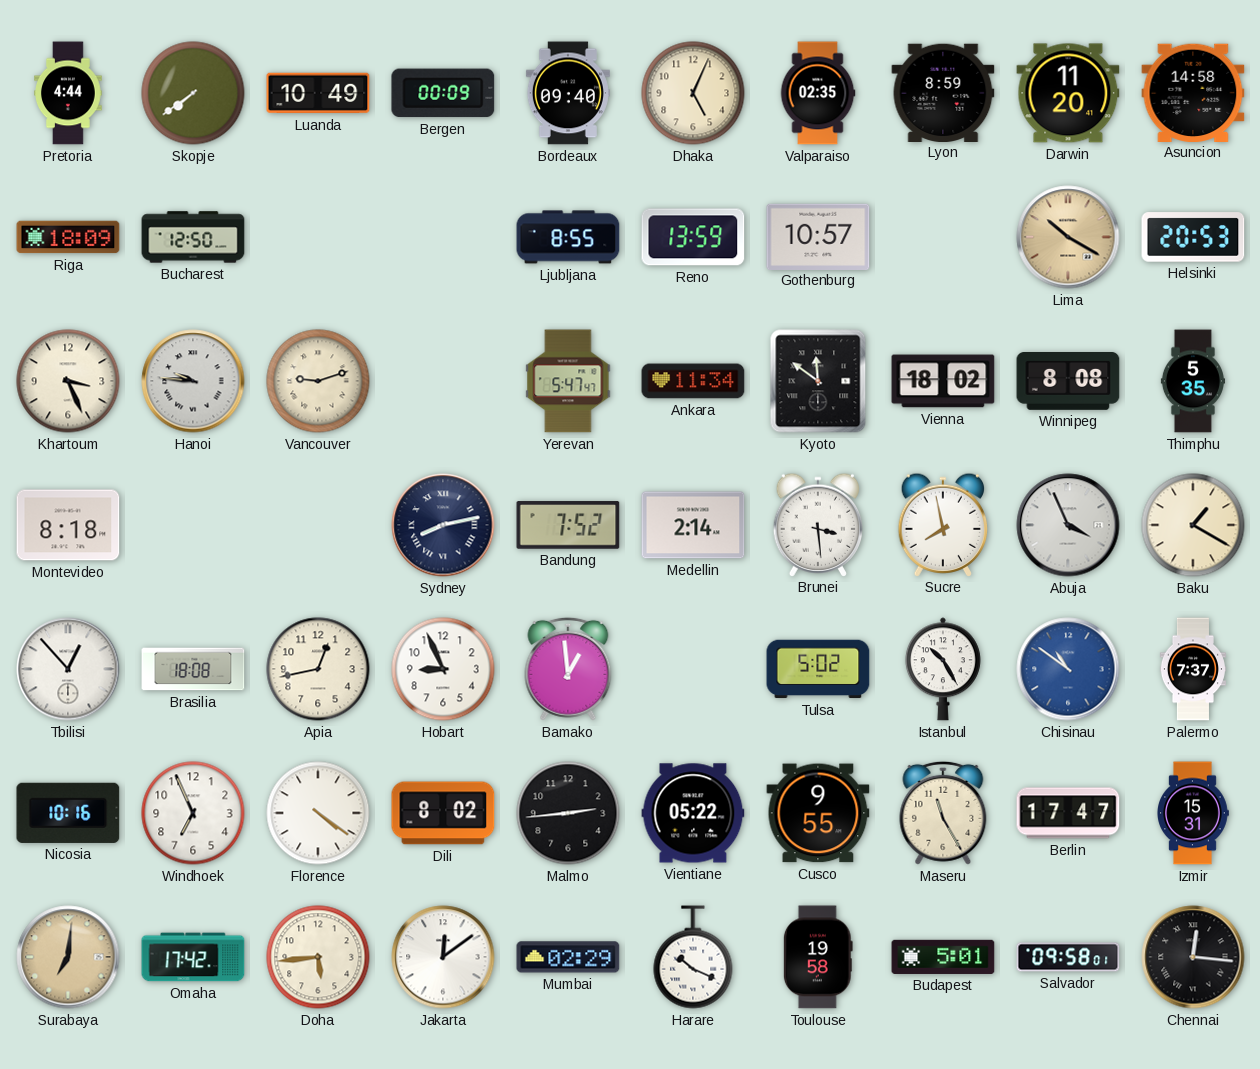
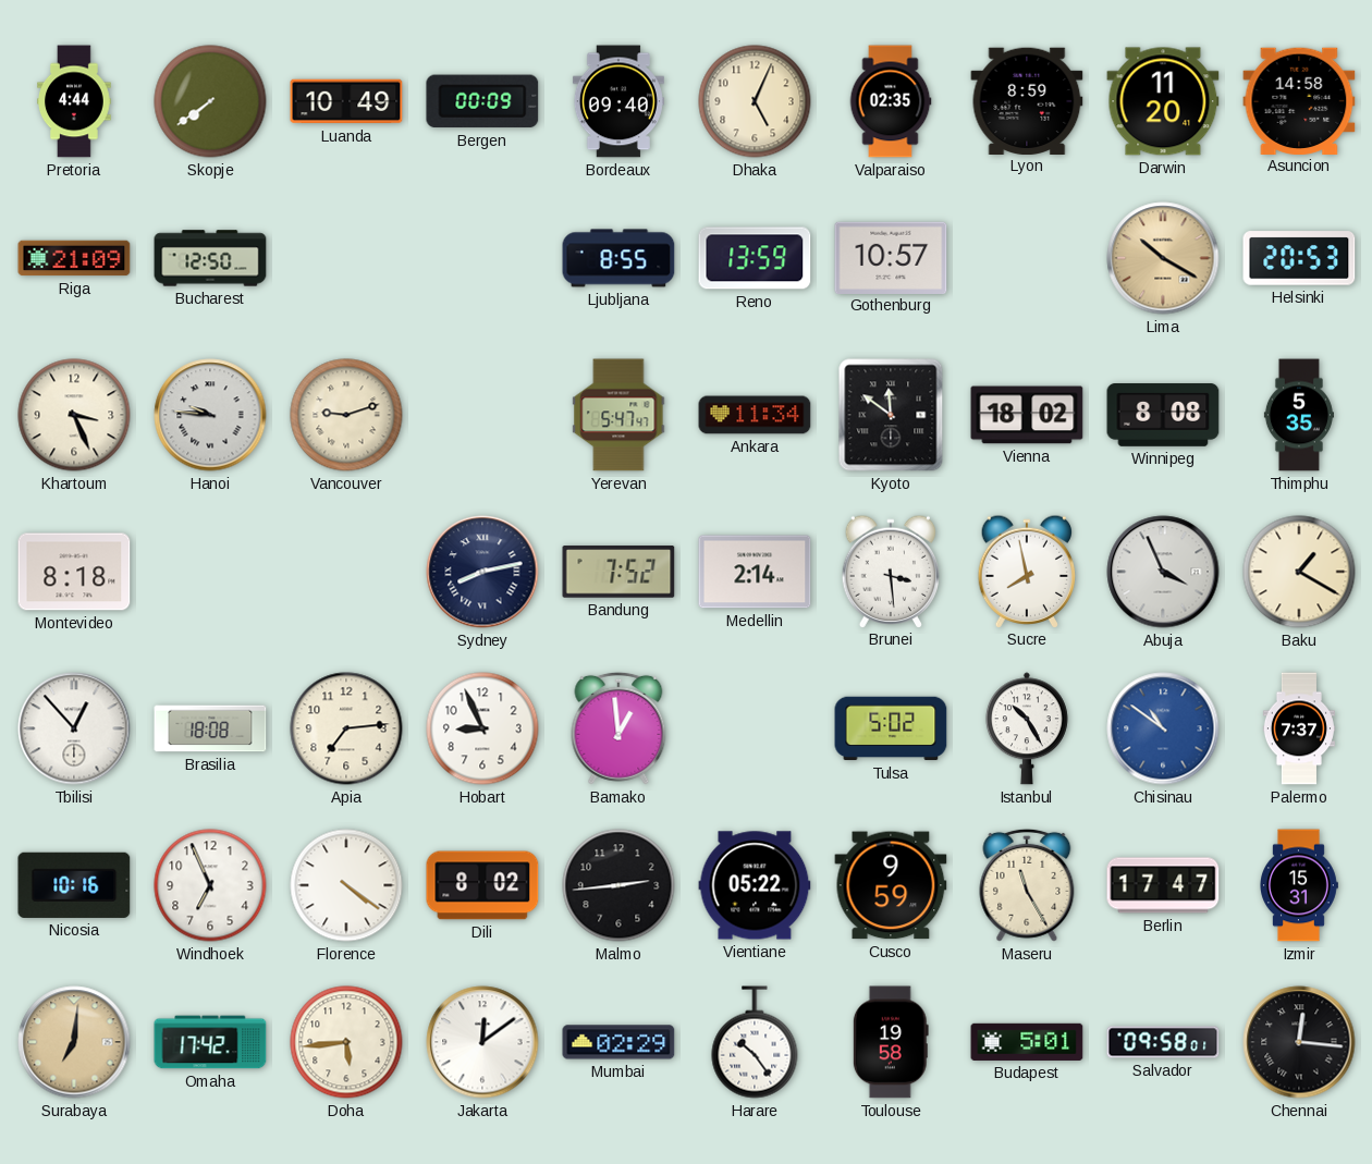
Riga: 18:09 -> 21:09
Apia: 12:43 -> 7:14
Cusco: 9:55 -> 9:59
Harare: 10:19 -> 10:24
